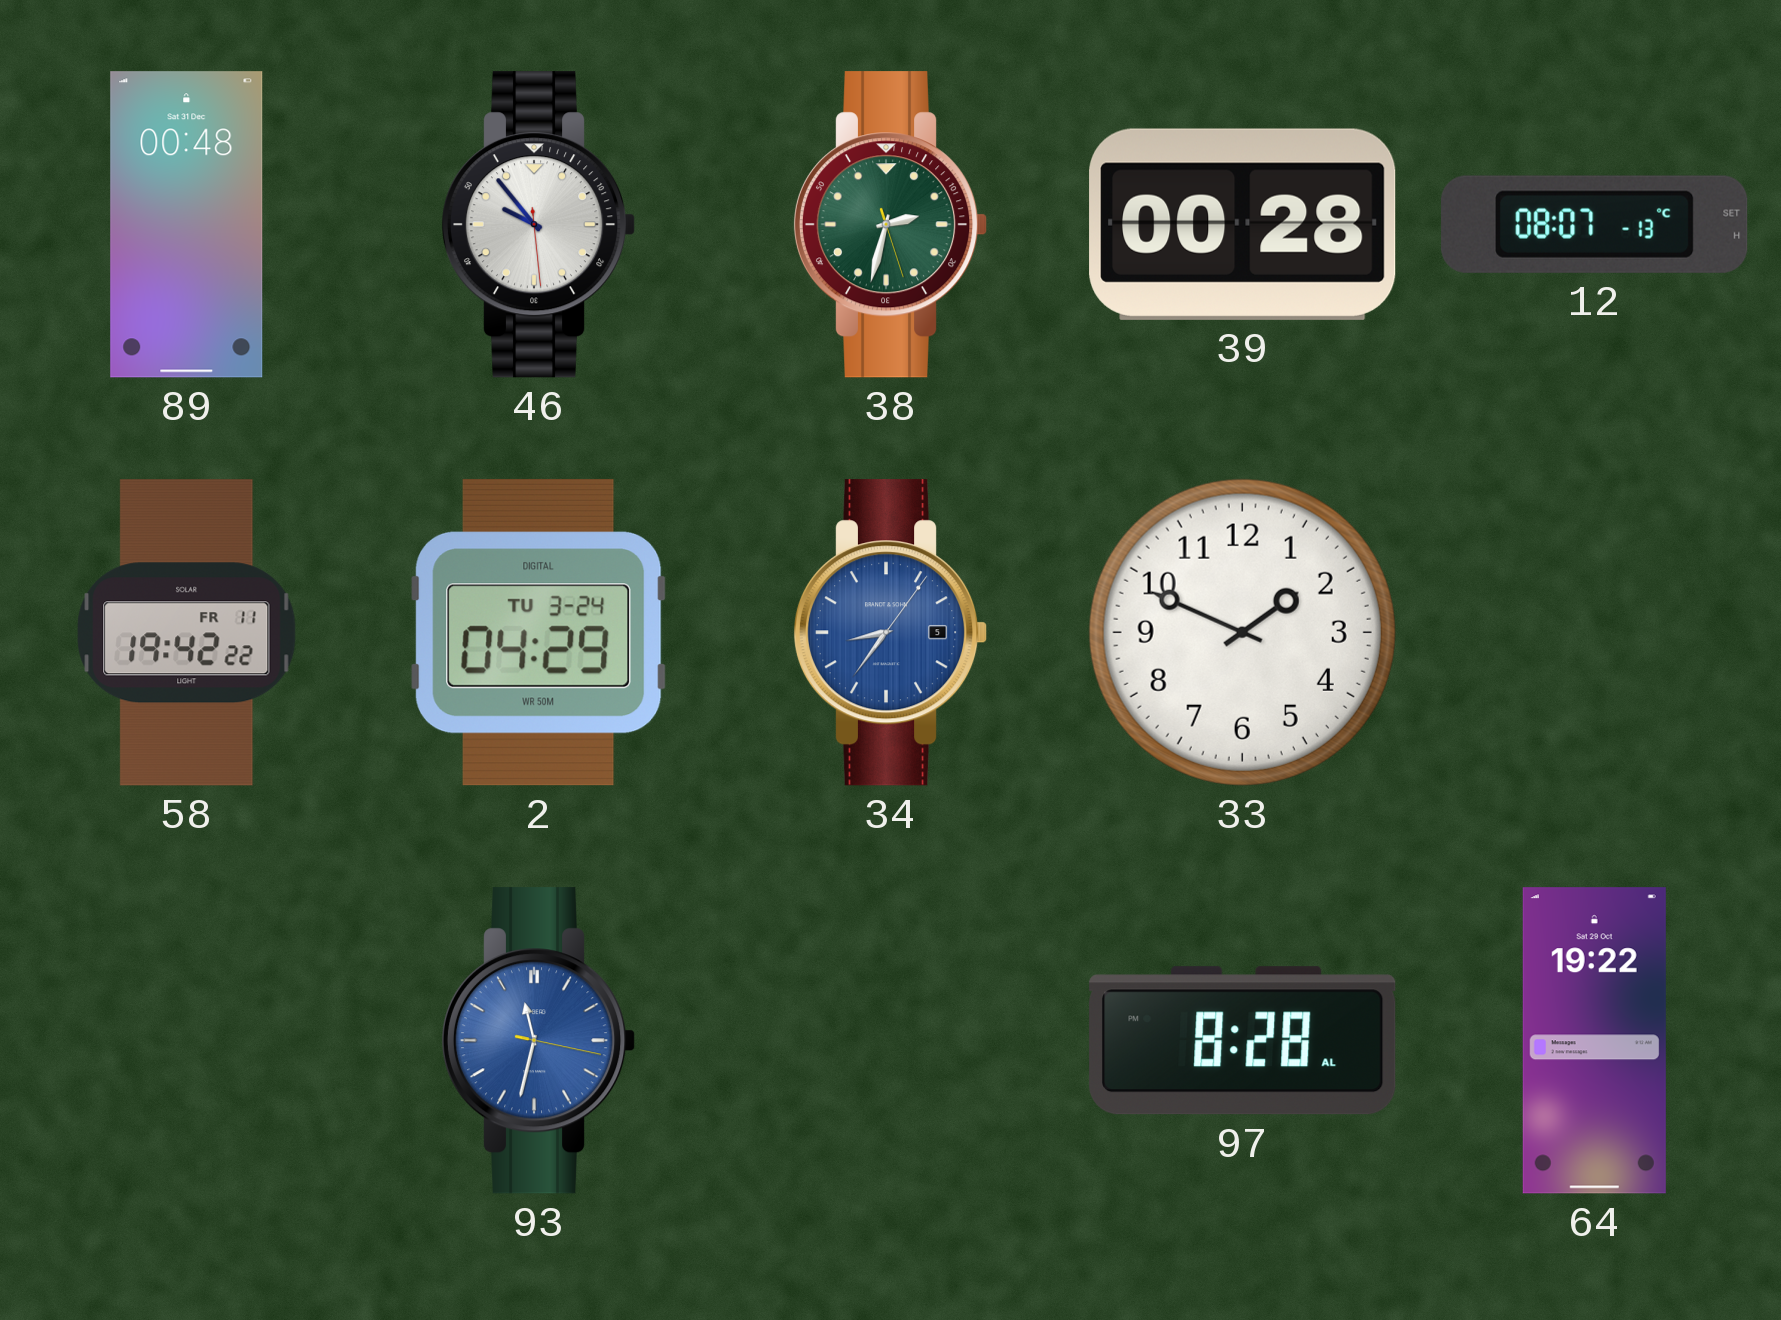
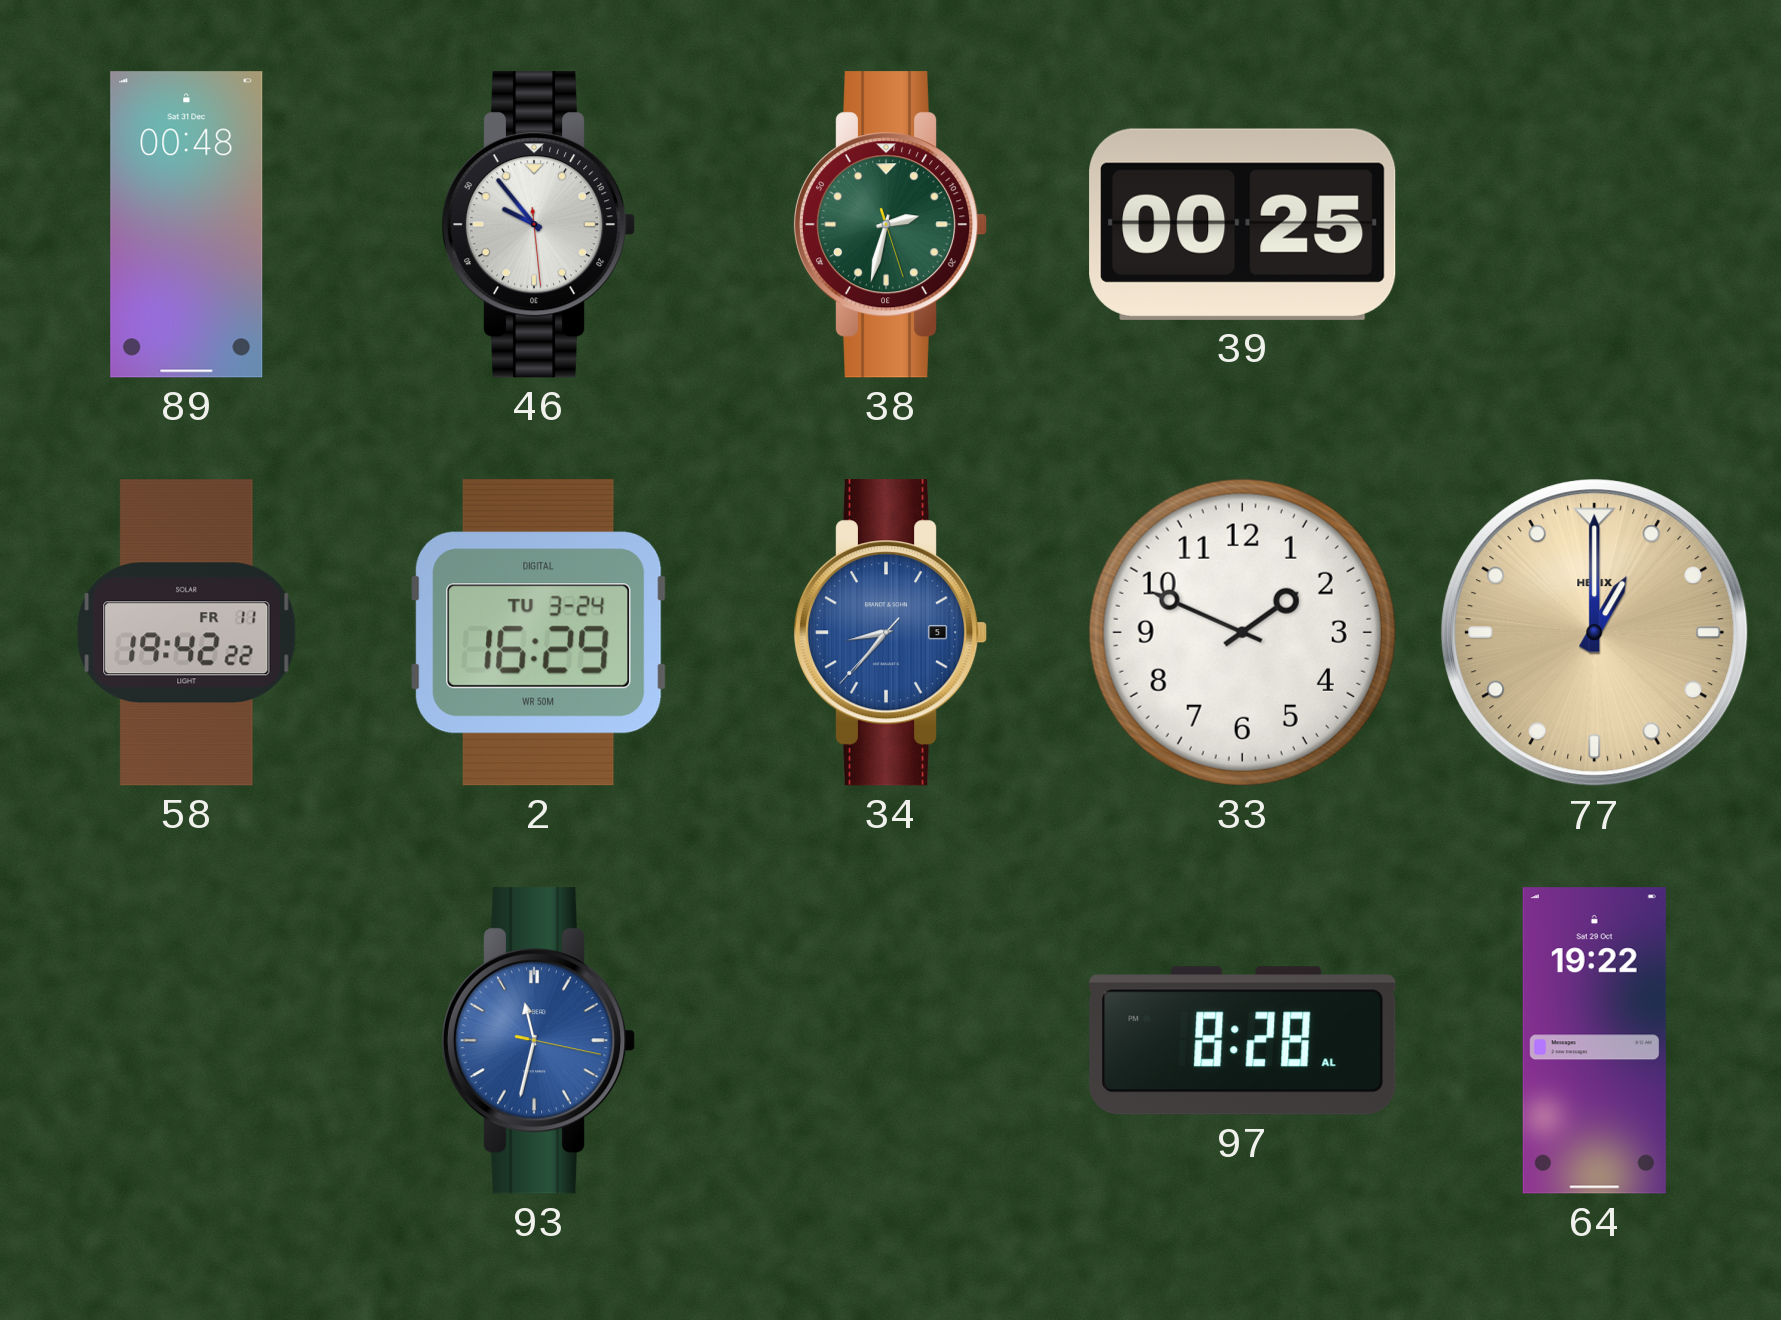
39: 00:28 -> 00:25
12: 08:07 -> none
2: 04:29 -> 16:29
34: 8:36:06 -> 8:36:37
77: none -> 1:00
